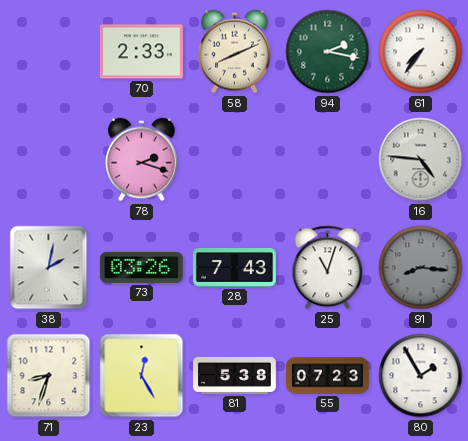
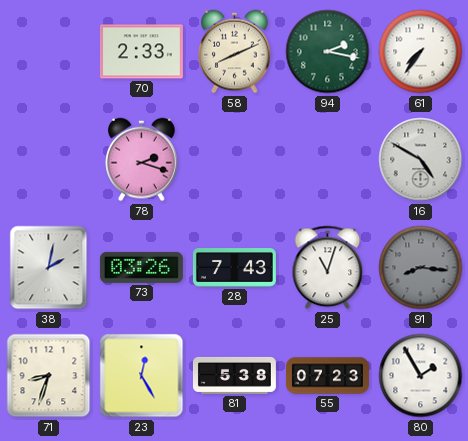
16: 4:46 -> 4:50
